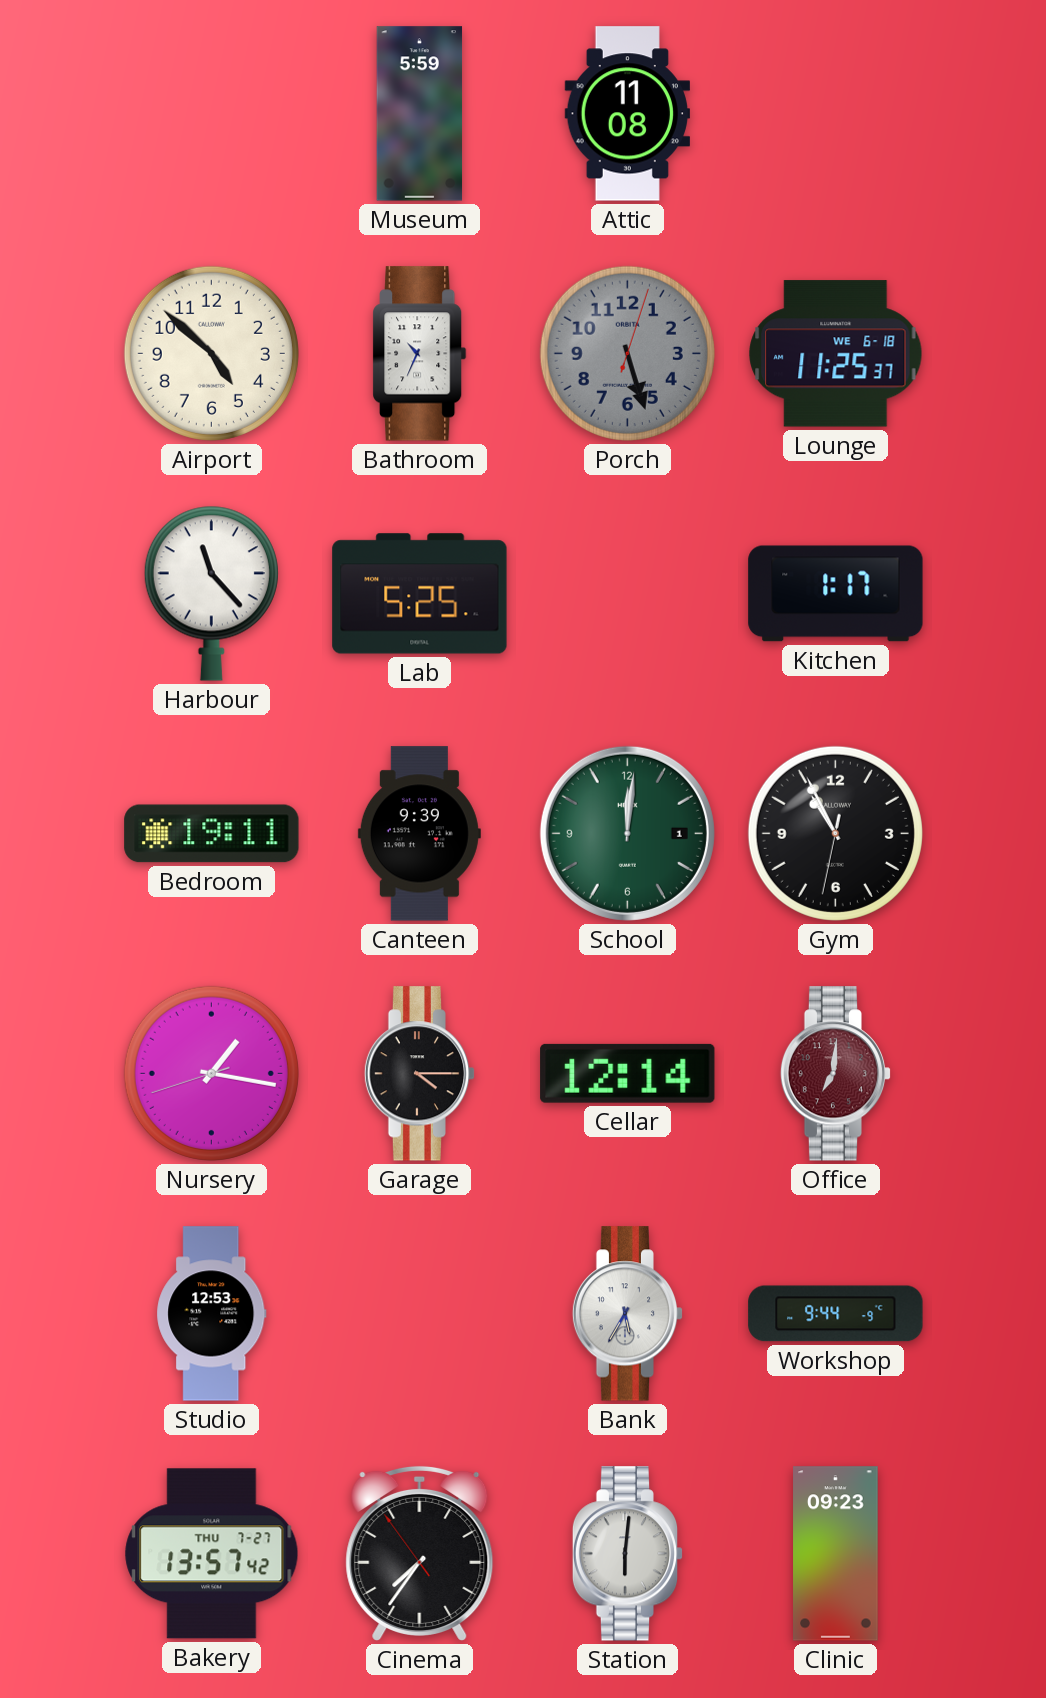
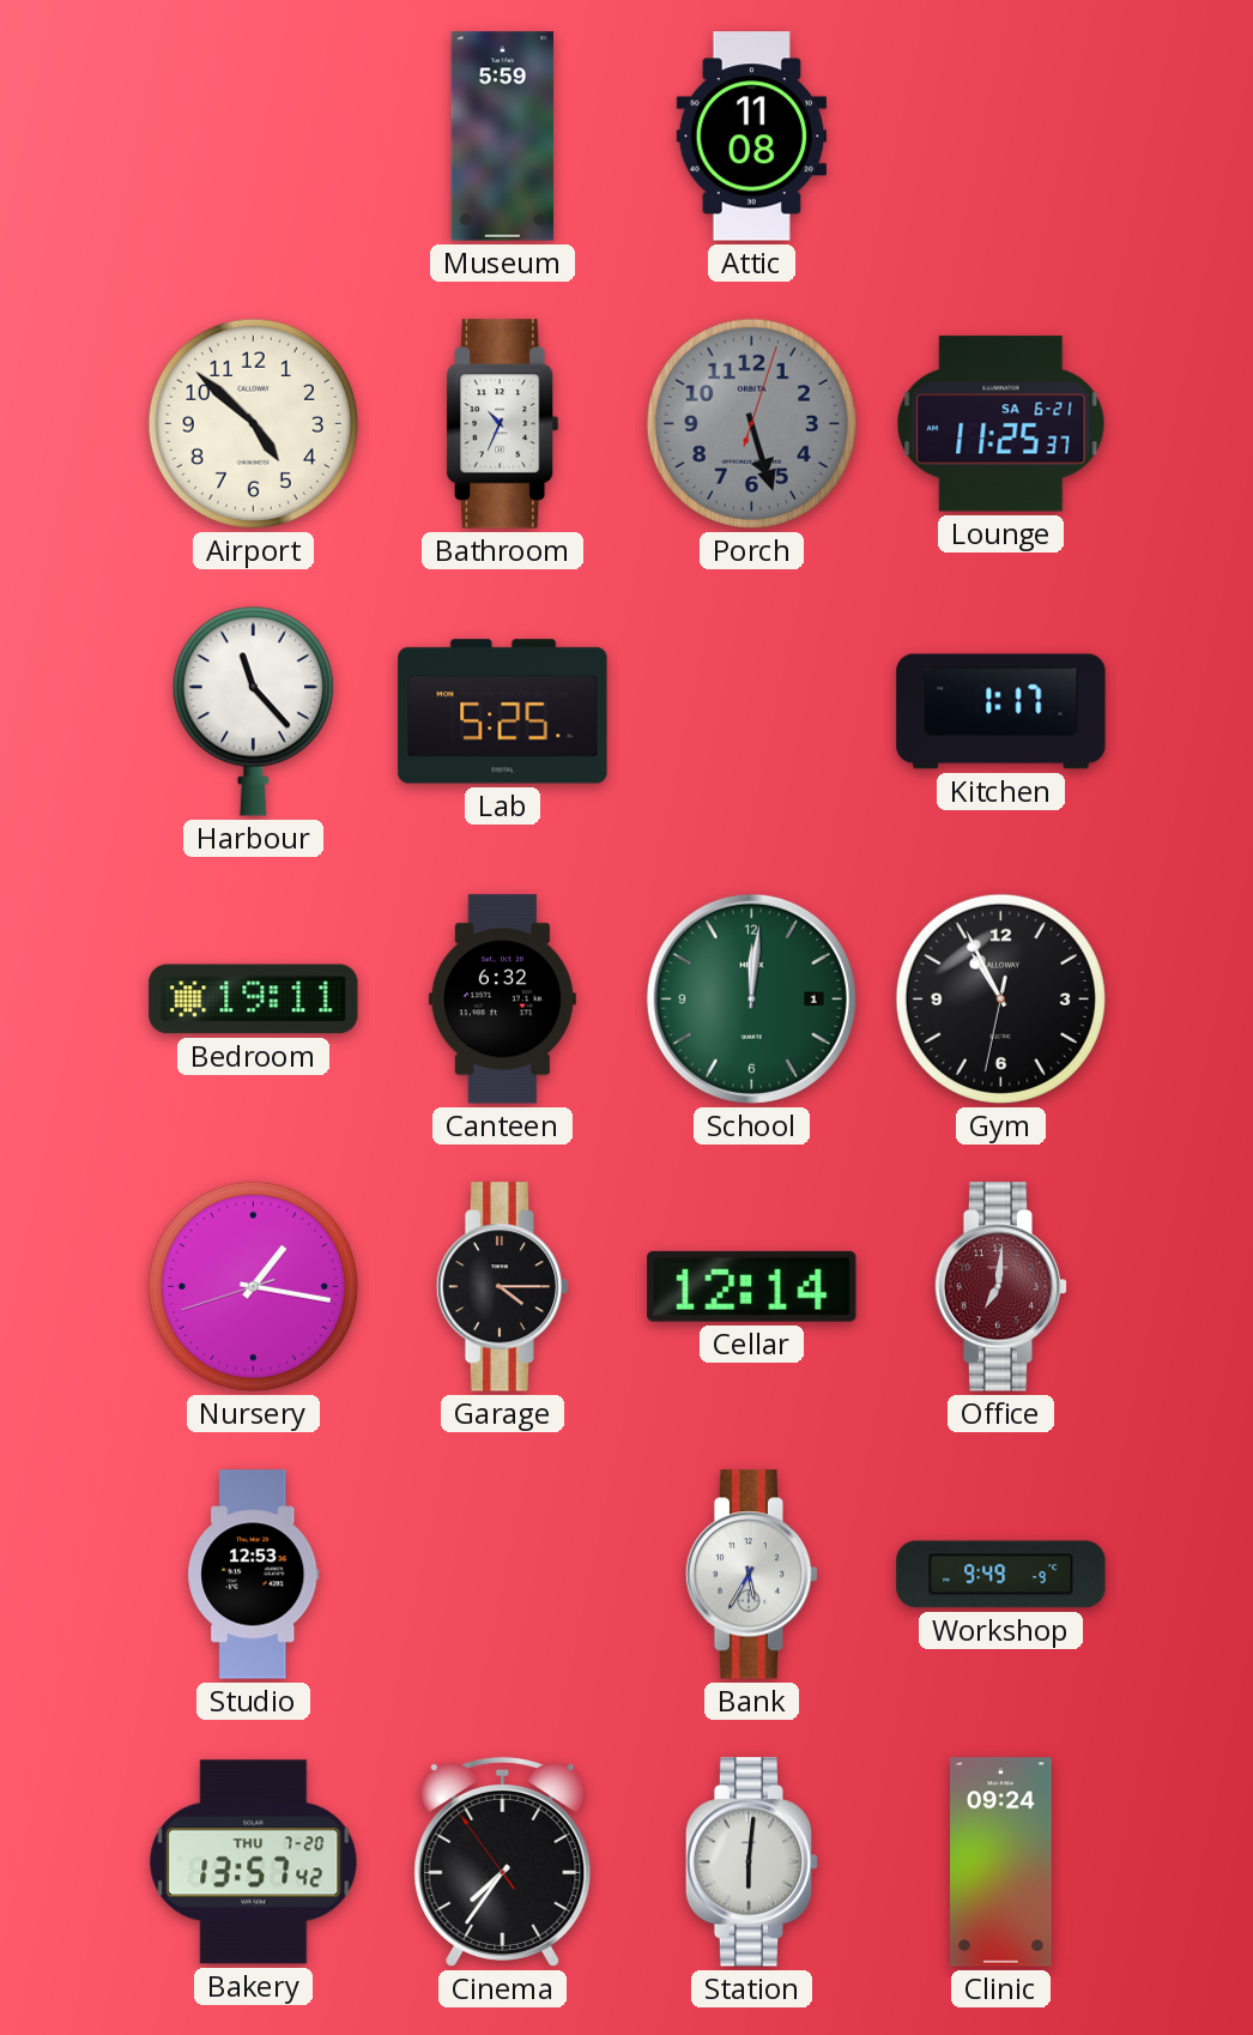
Lounge date: WE 6-18 -> SA 6-21
Canteen: 9:39 -> 6:32
Workshop: 9:44 -> 9:49
Bakery date: THU 7-27 -> THU 7-20
Clinic: 09:23 -> 09:24
